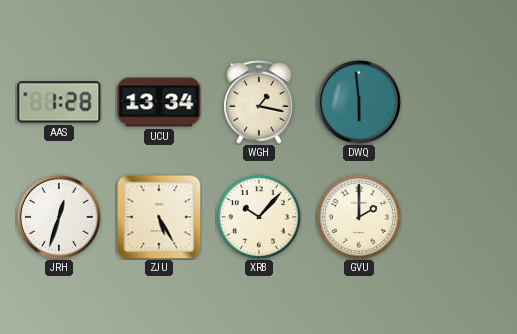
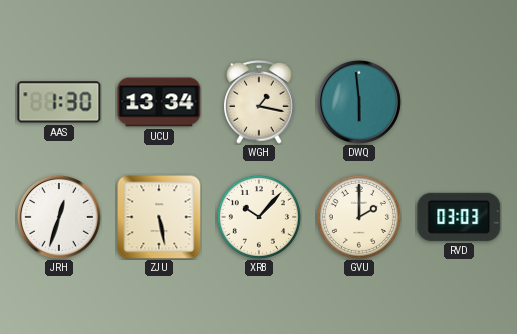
AAS: 1:28 -> 1:30
ZJU: 5:25 -> 5:28
RVD: none -> 03:03
